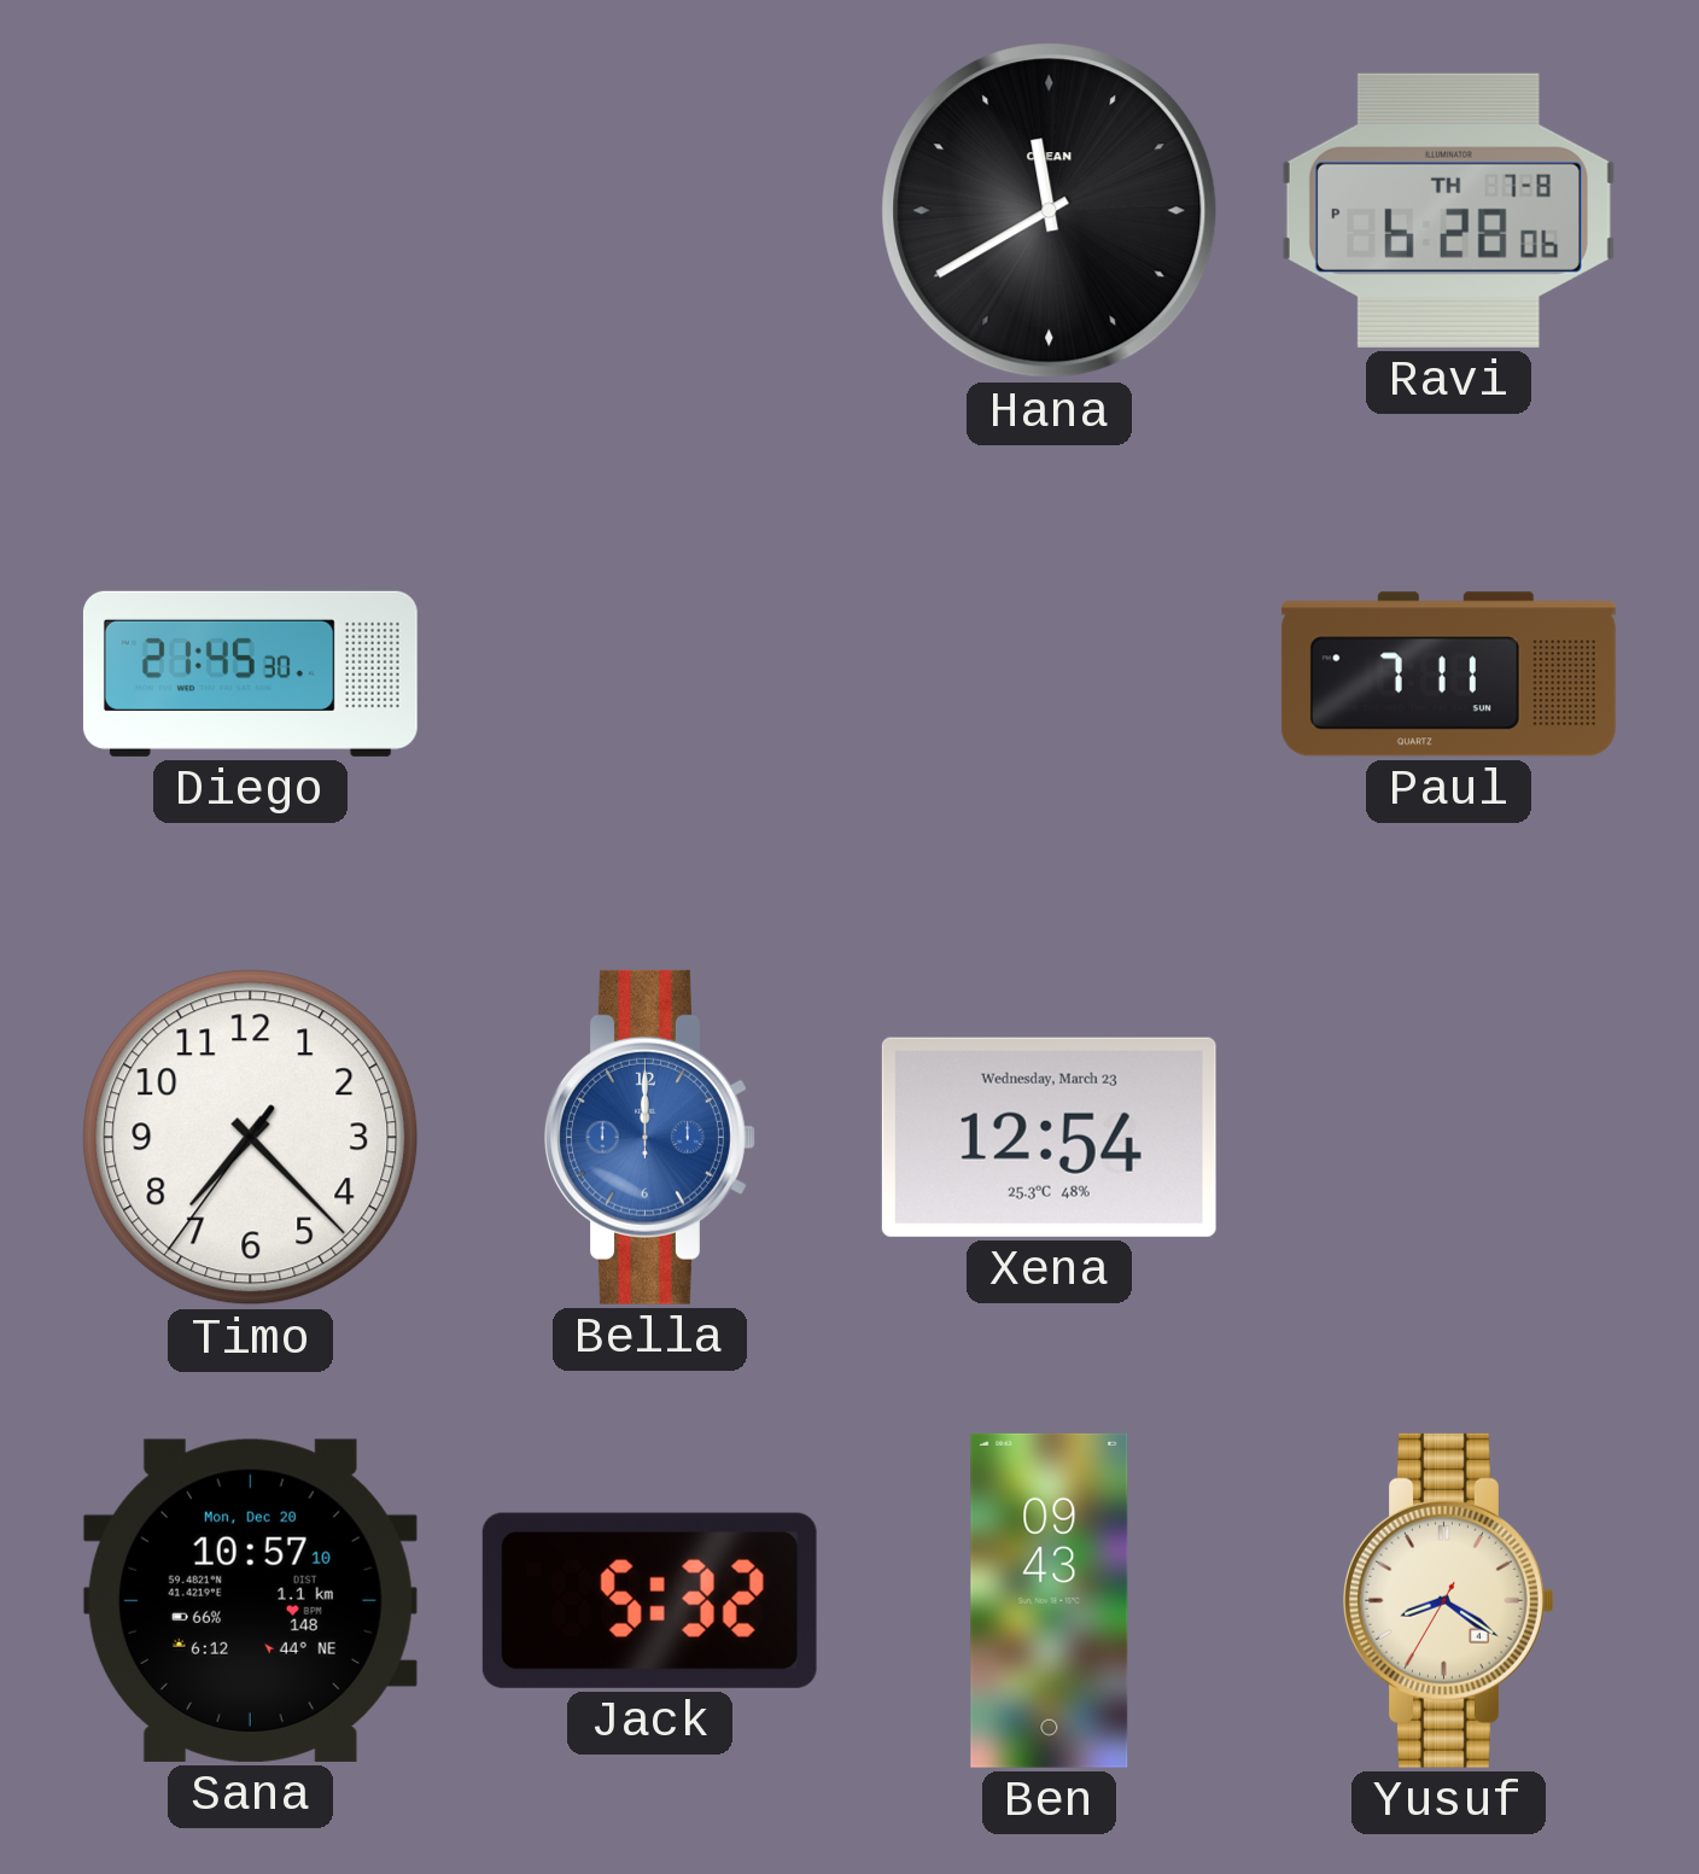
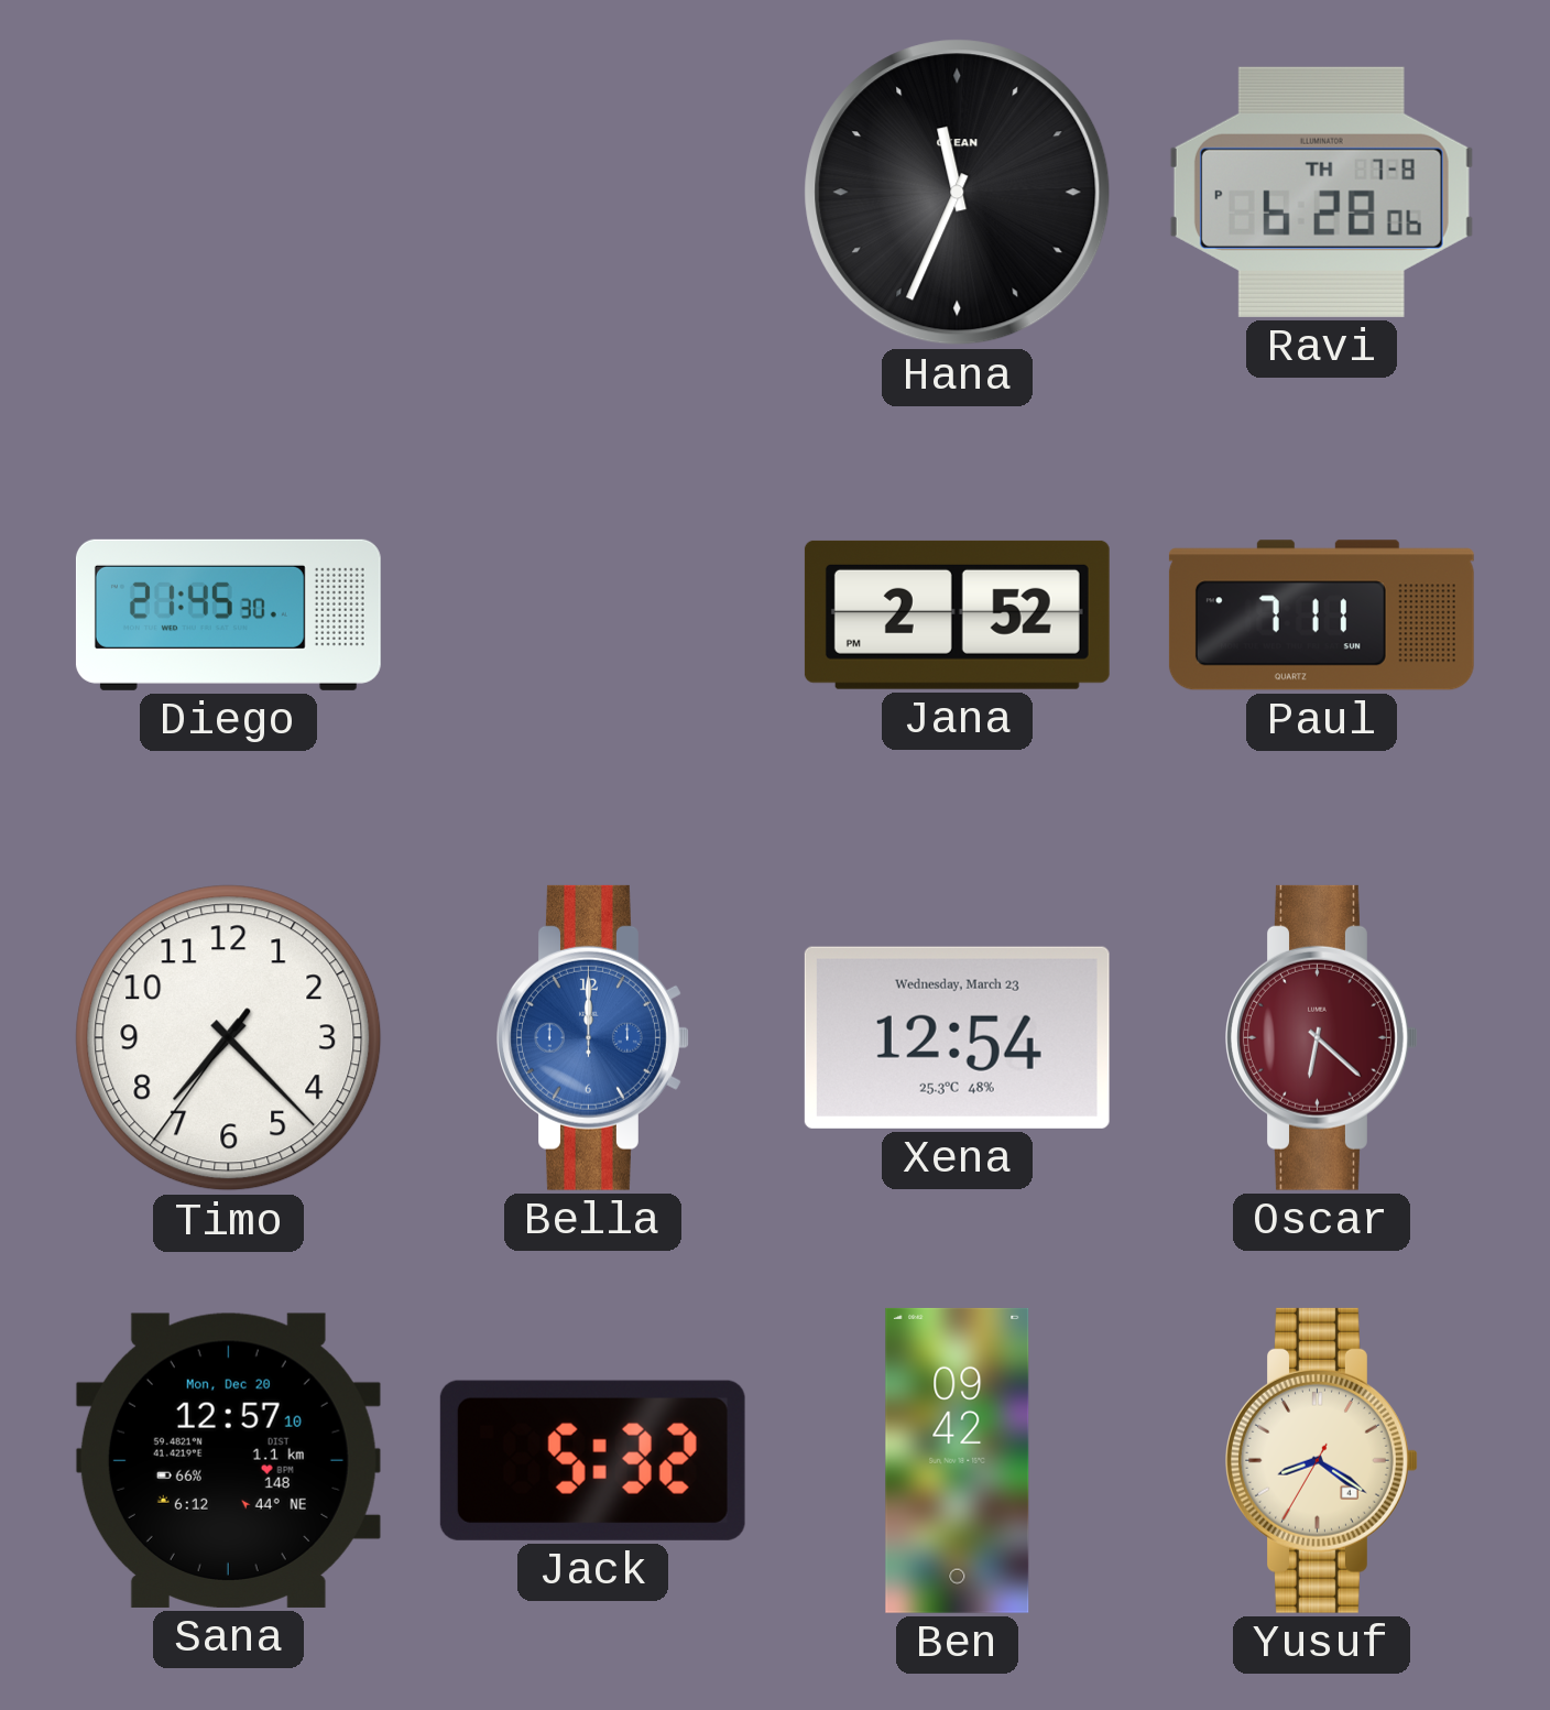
Hana: 11:40 -> 11:34
Jana: none -> 2:52
Oscar: none -> 6:22
Sana: 10:57 -> 12:57
Ben: 09:43 -> 09:42
